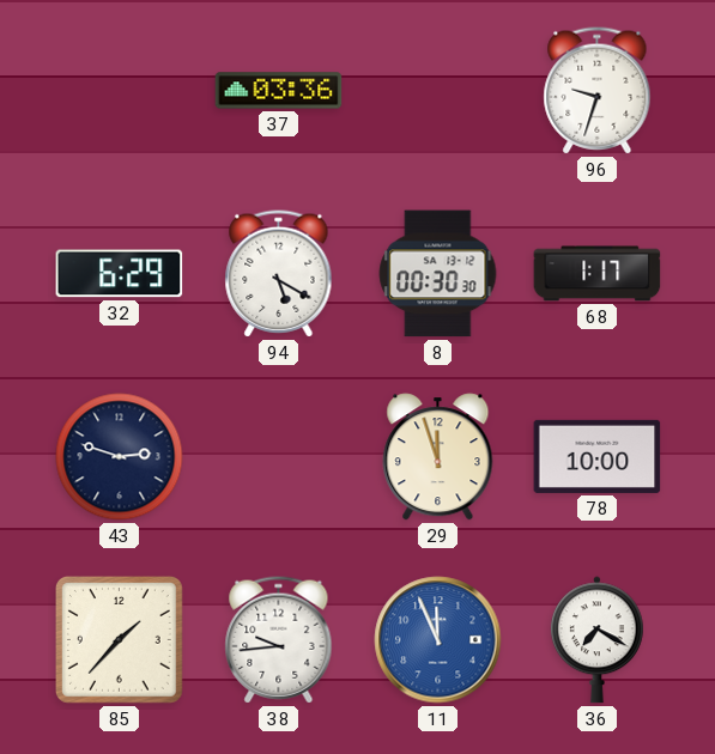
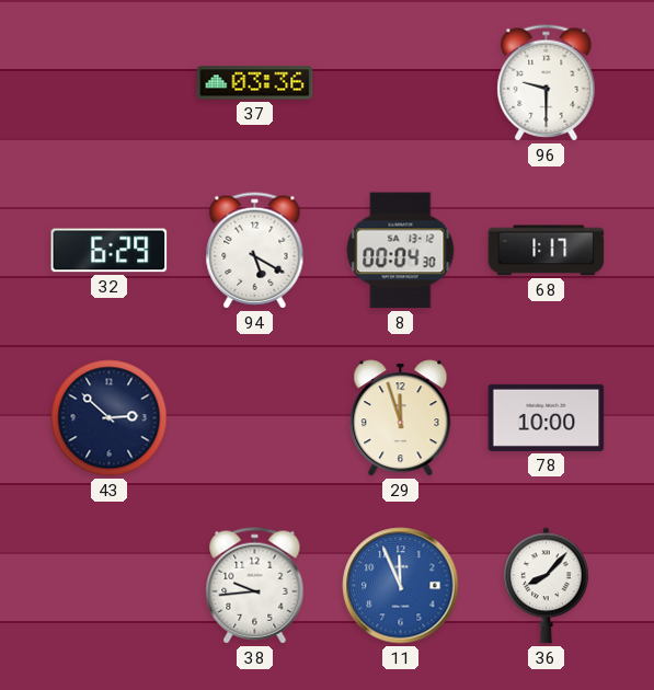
96: 9:33 -> 9:30
8: 00:30 -> 00:04
43: 2:48 -> 2:52
85: 1:37 -> none
36: 7:20 -> 8:07
